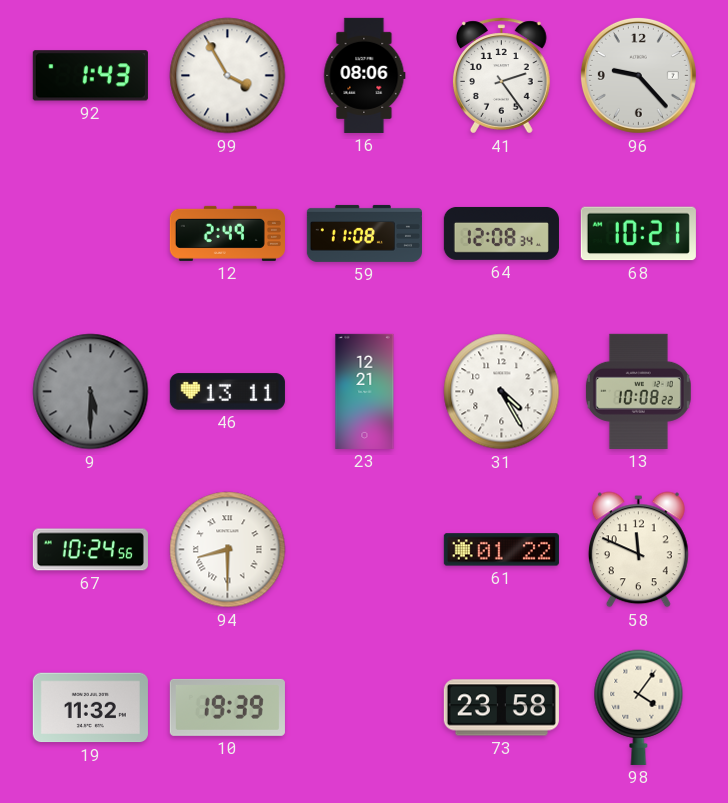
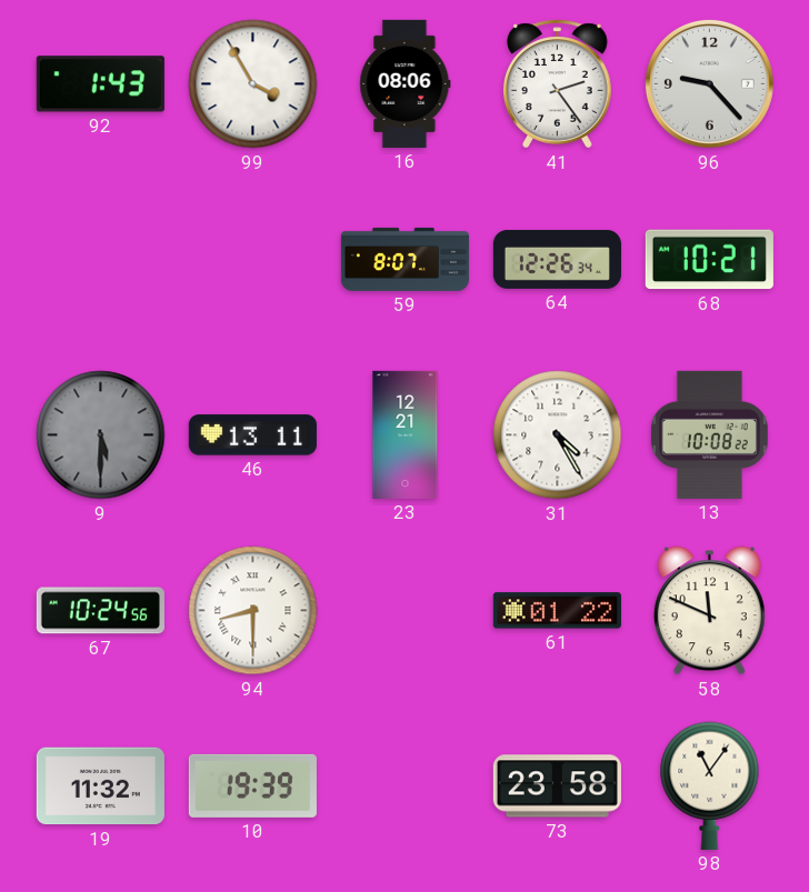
12: 2:49 -> none
59: 11:08 -> 8:07
64: 12:08 -> 12:26
98: 4:06 -> 11:06
